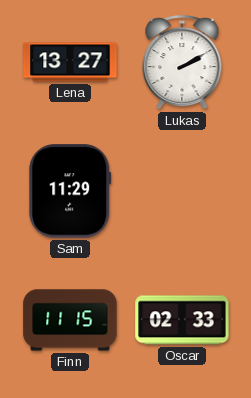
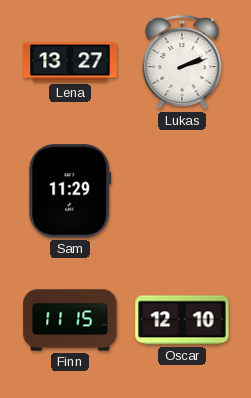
Lukas: 2:10 -> 2:12
Oscar: 02:33 -> 12:10
